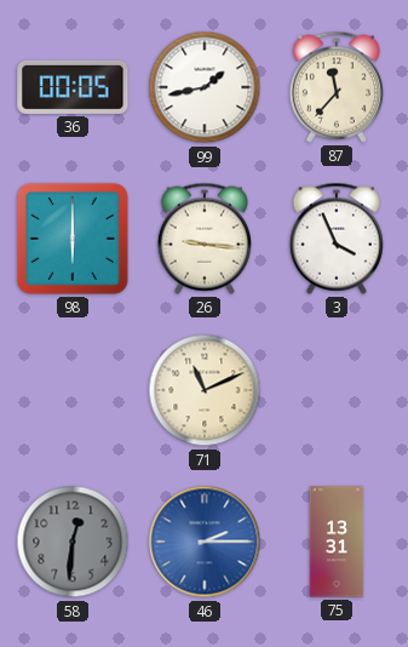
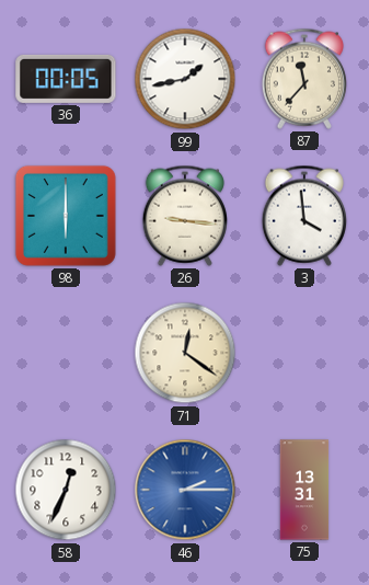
3: 3:56 -> 3:59
71: 11:11 -> 12:21
58: 12:31 -> 12:34
58 dial: grey -> white
